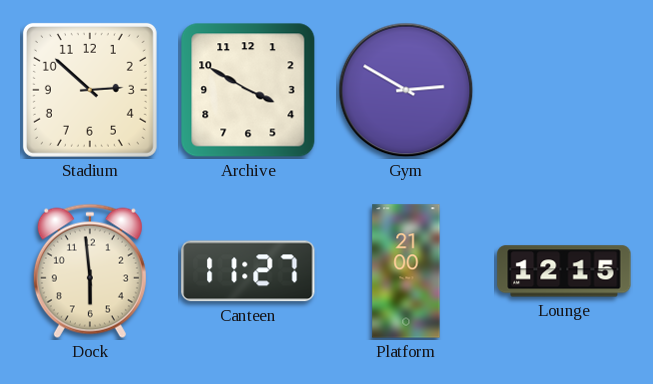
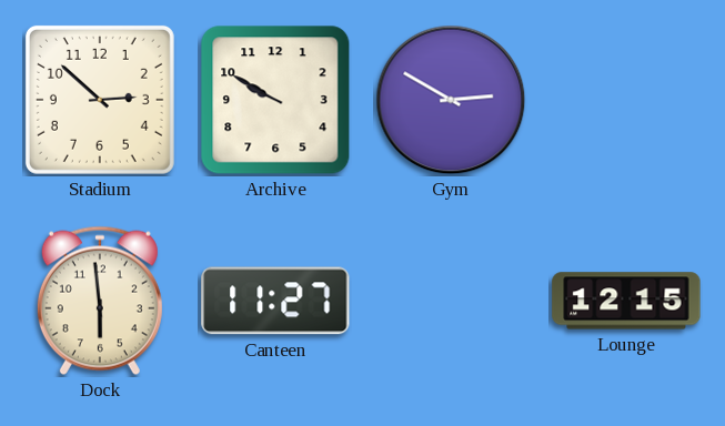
Archive: 3:50 -> 9:50
Platform: 21:00 -> none
